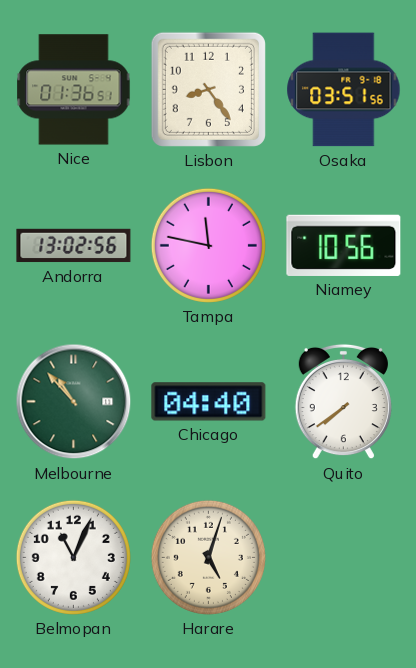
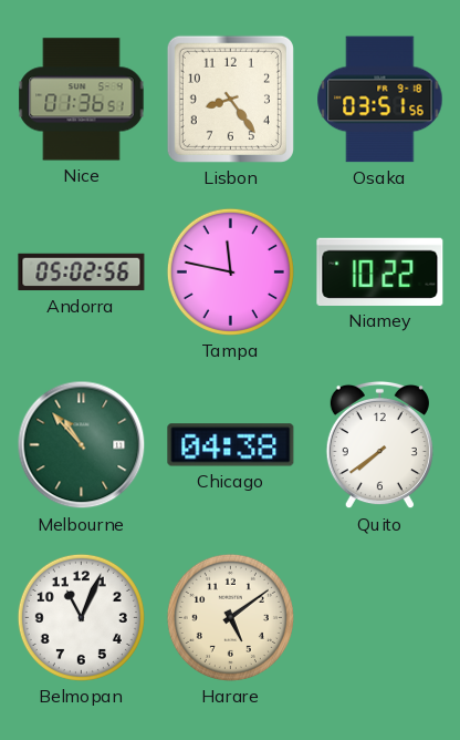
Andorra: 13:02 -> 05:02
Niamey: 10:56 -> 10:22
Chicago: 04:40 -> 04:38
Harare: 5:03 -> 5:09
